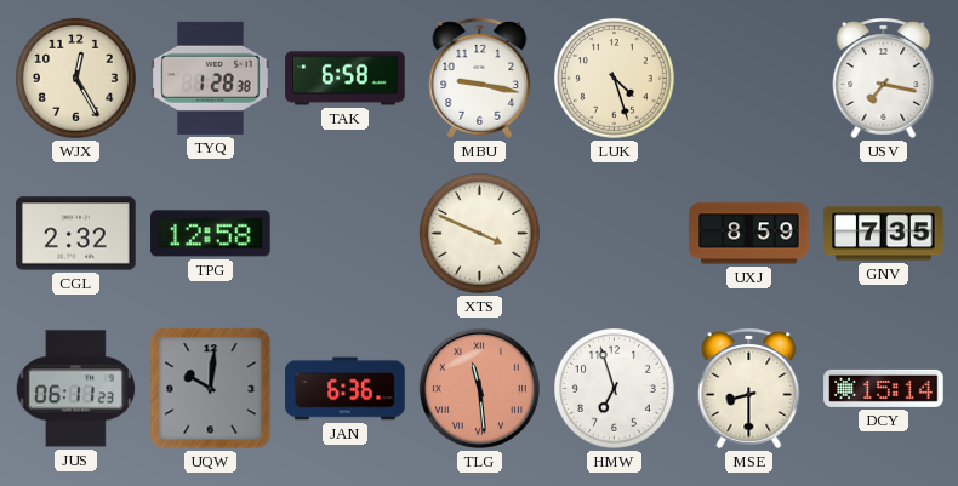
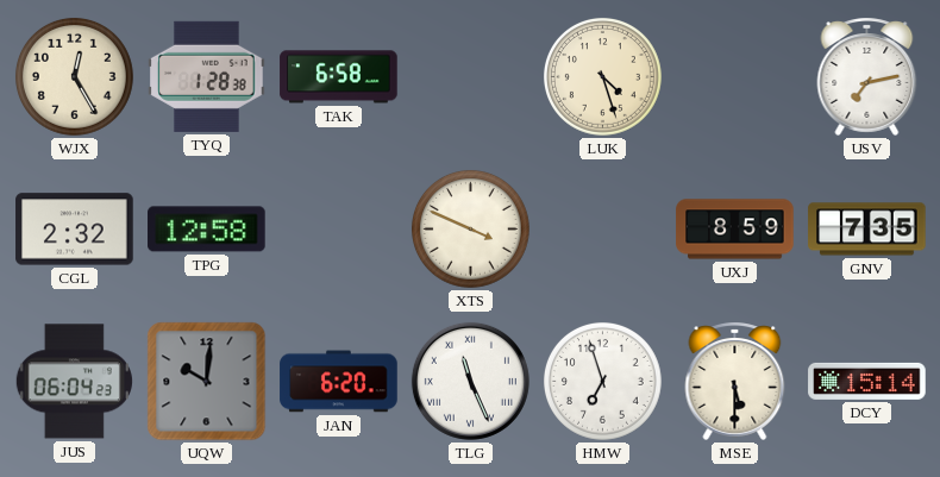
MBU: 9:17 -> none
USV: 7:17 -> 7:13
JUS: 06:11 -> 06:04
JAN: 6:36 -> 6:20
TLG: 11:29 -> 11:26
TLG dial: salmon -> white
MSE: 8:30 -> 5:30
